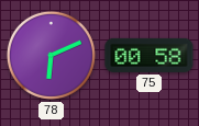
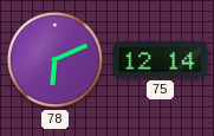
75: 00:58 -> 12:14
